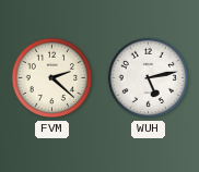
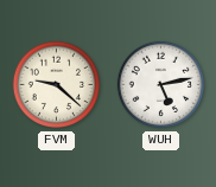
FVM: 2:22 -> 9:22
